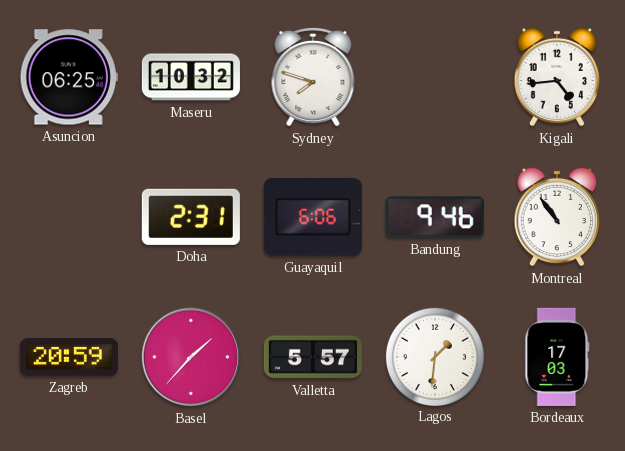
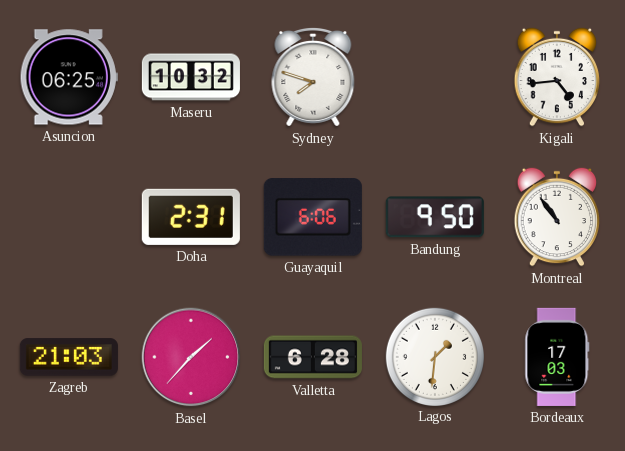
Bandung: 9:46 -> 9:50
Zagreb: 20:59 -> 21:03
Valletta: 5:57 -> 6:28
